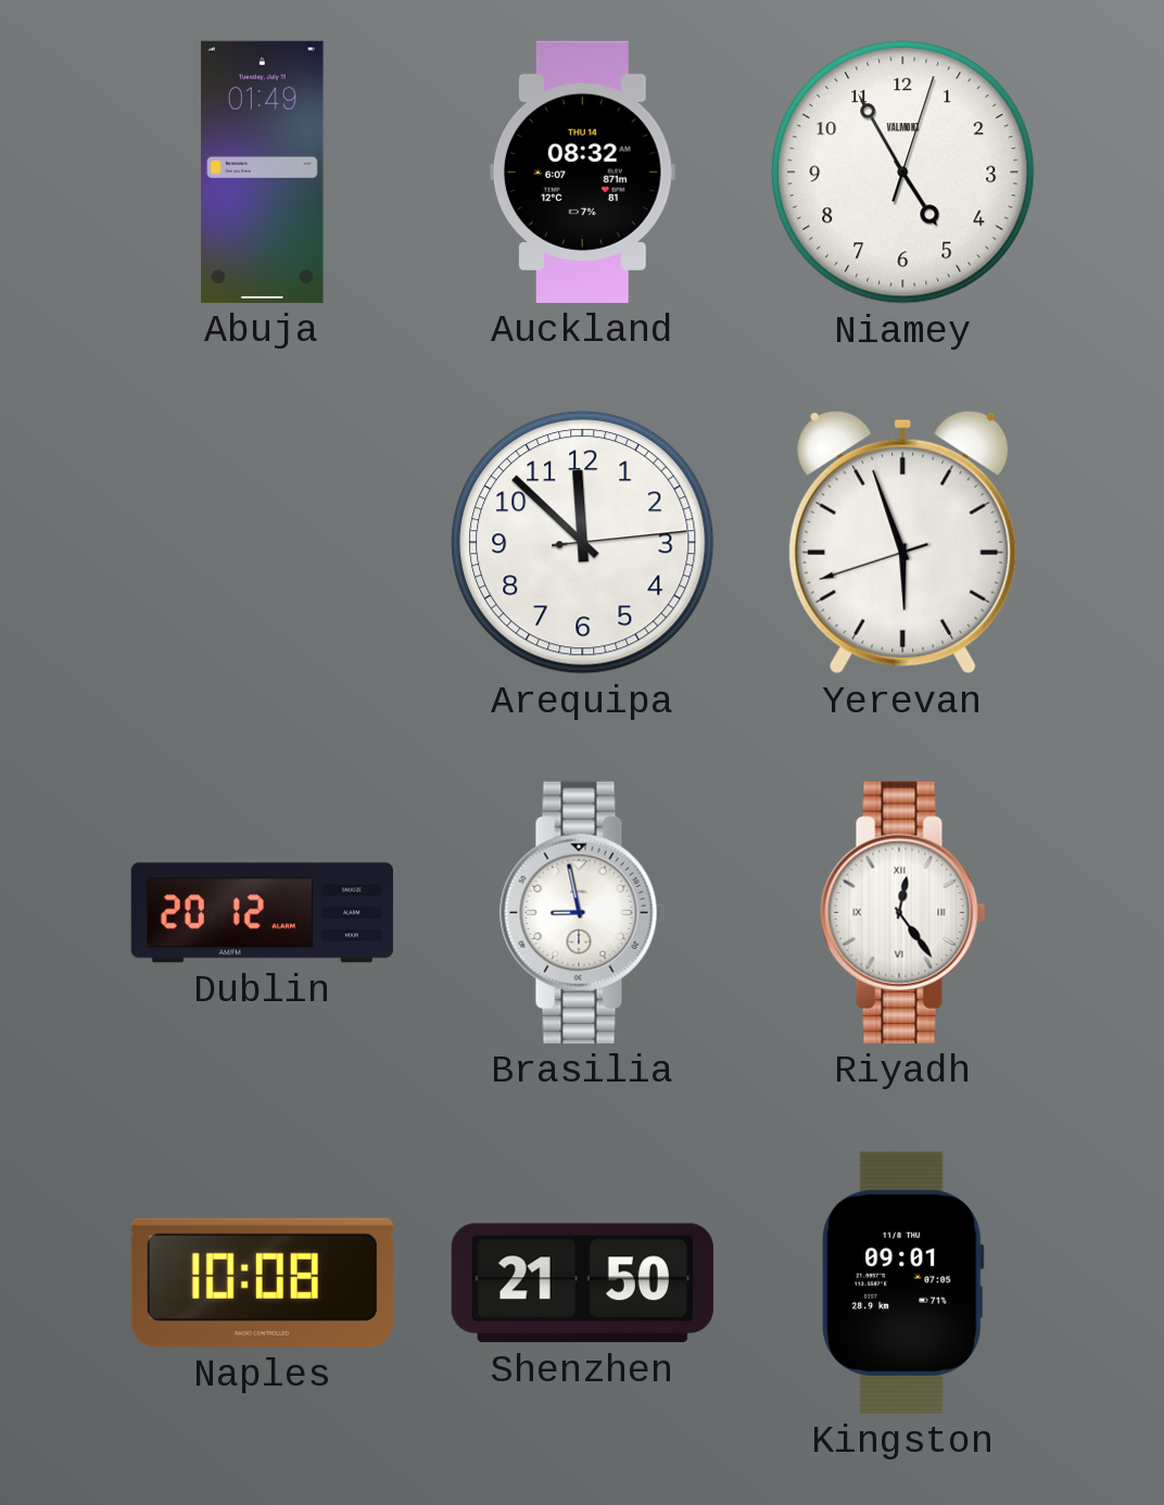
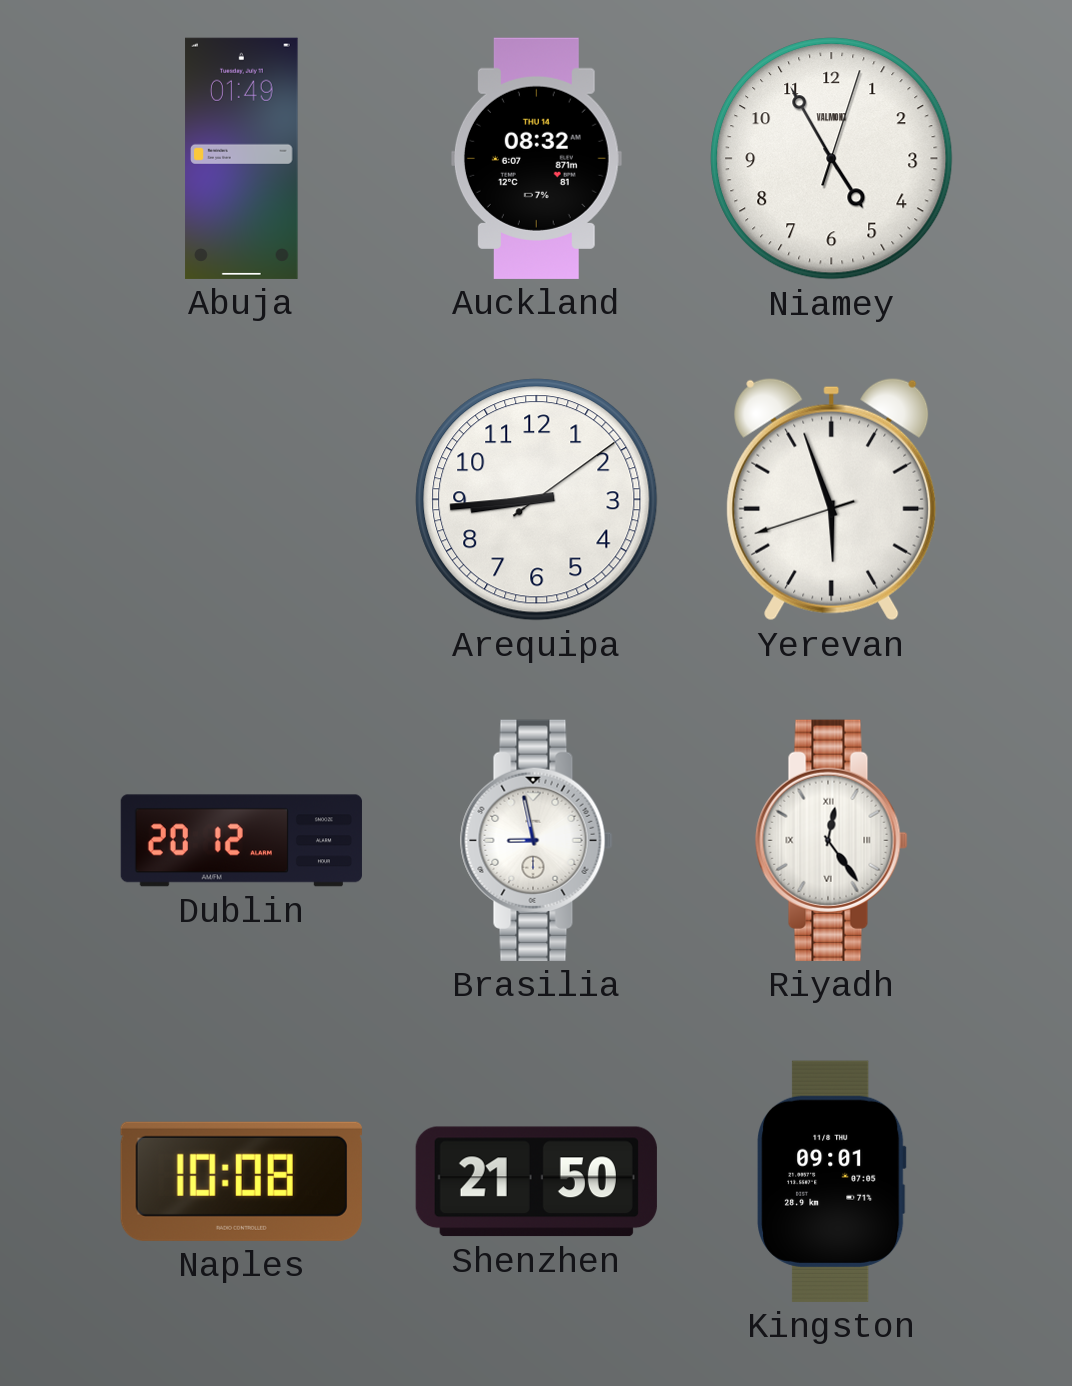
Arequipa: 11:52 -> 8:44
